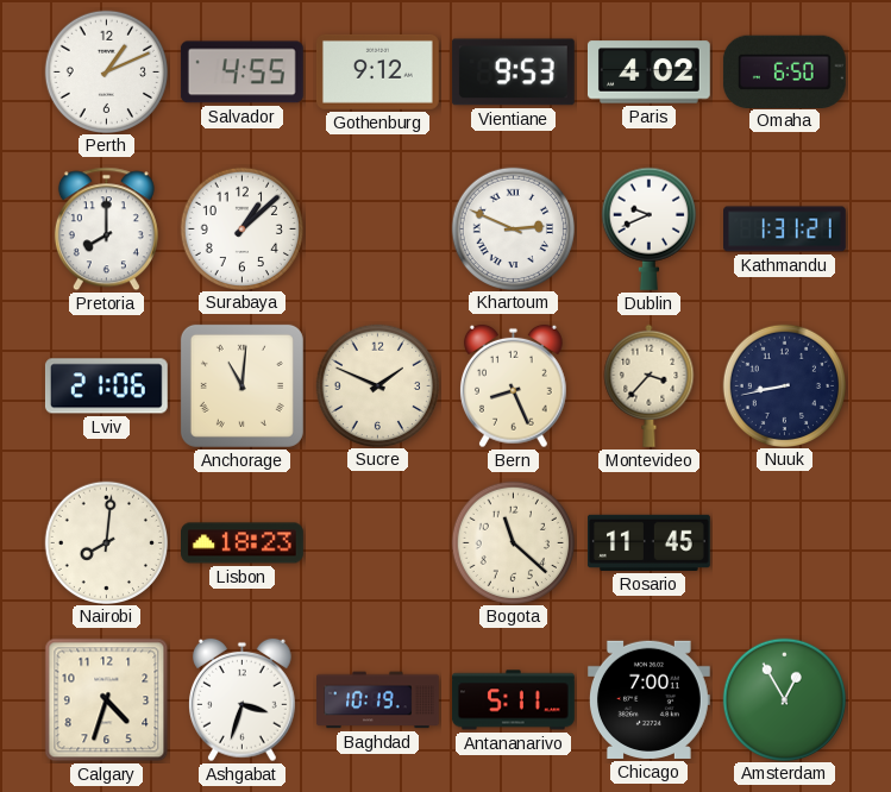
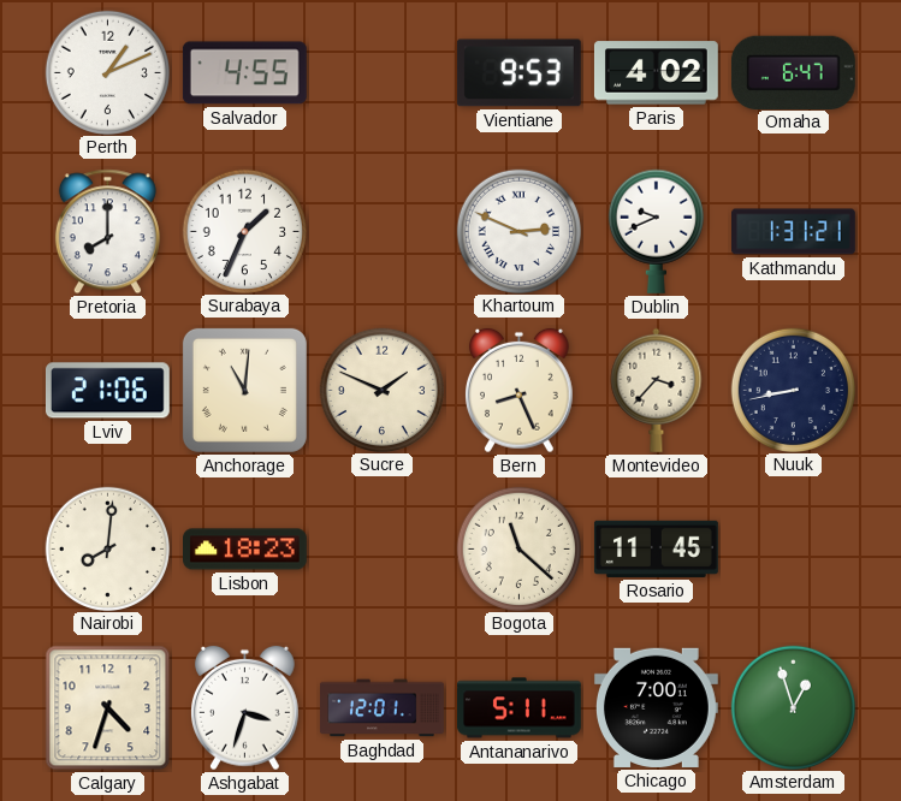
Gothenburg: 9:12 -> none
Omaha: 6:50 -> 6:47
Surabaya: 1:08 -> 1:34
Baghdad: 10:19 -> 12:01
Amsterdam: 12:55 -> 12:57
